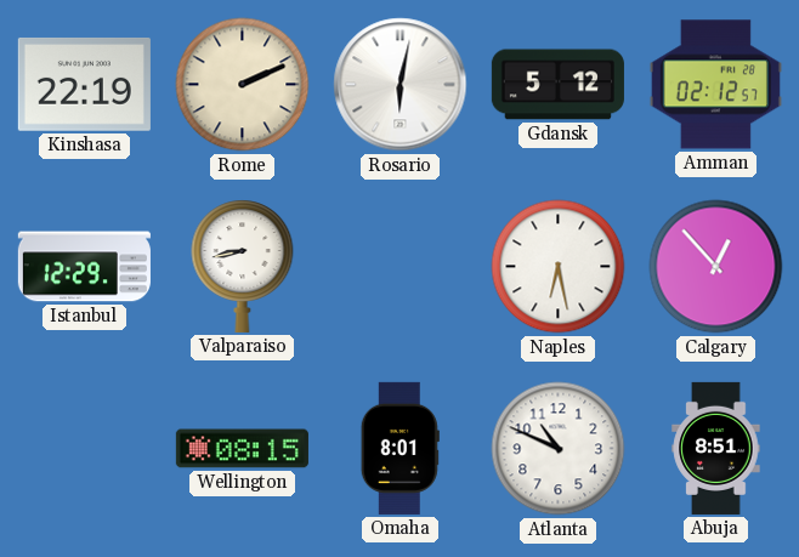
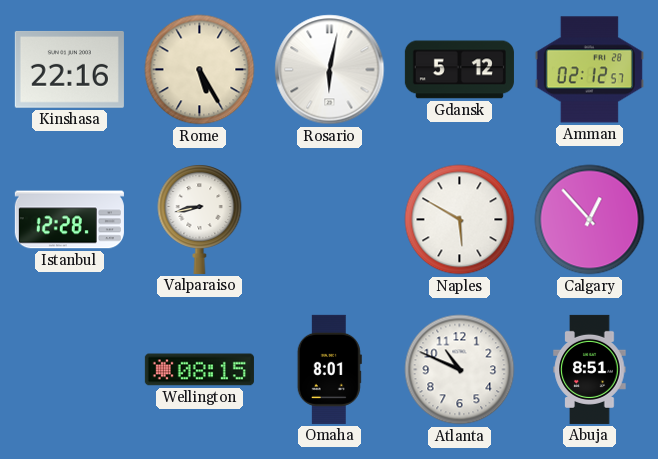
Kinshasa: 22:19 -> 22:16
Rome: 2:11 -> 5:25
Istanbul: 12:29 -> 12:28
Naples: 6:28 -> 5:50
